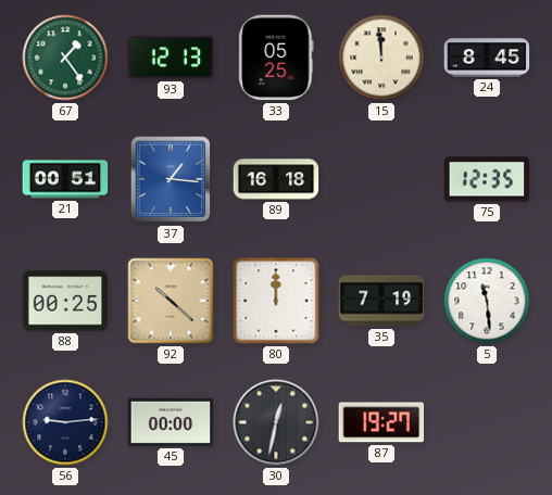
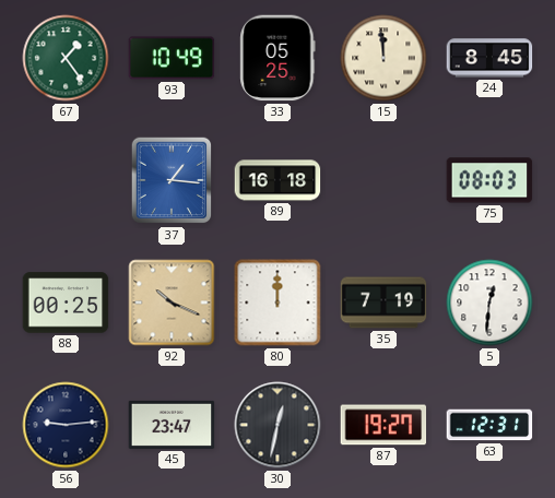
93: 12:13 -> 10:49
21: 00:51 -> none
75: 12:35 -> 08:03
92: 10:22 -> 10:19
5: 11:29 -> 12:31
45: 00:00 -> 23:47
63: none -> 12:31
